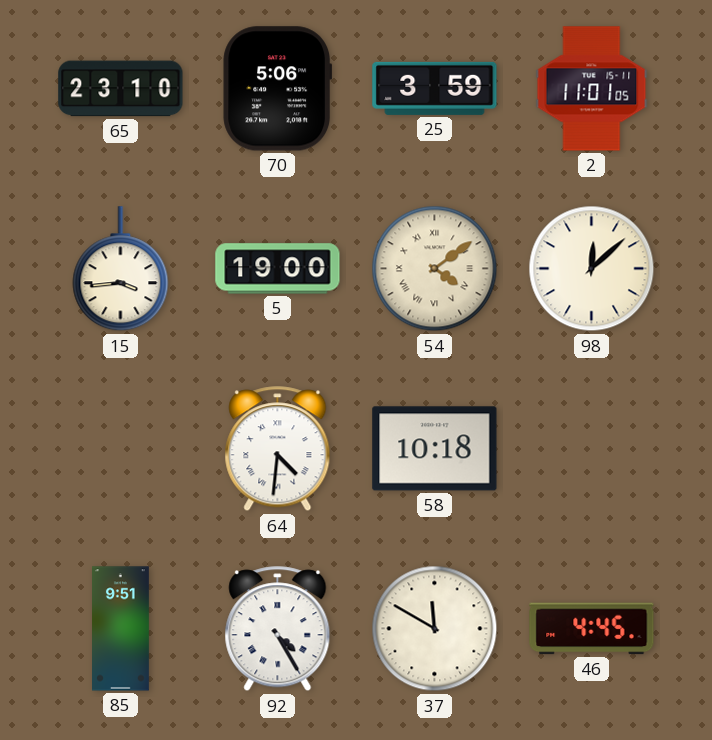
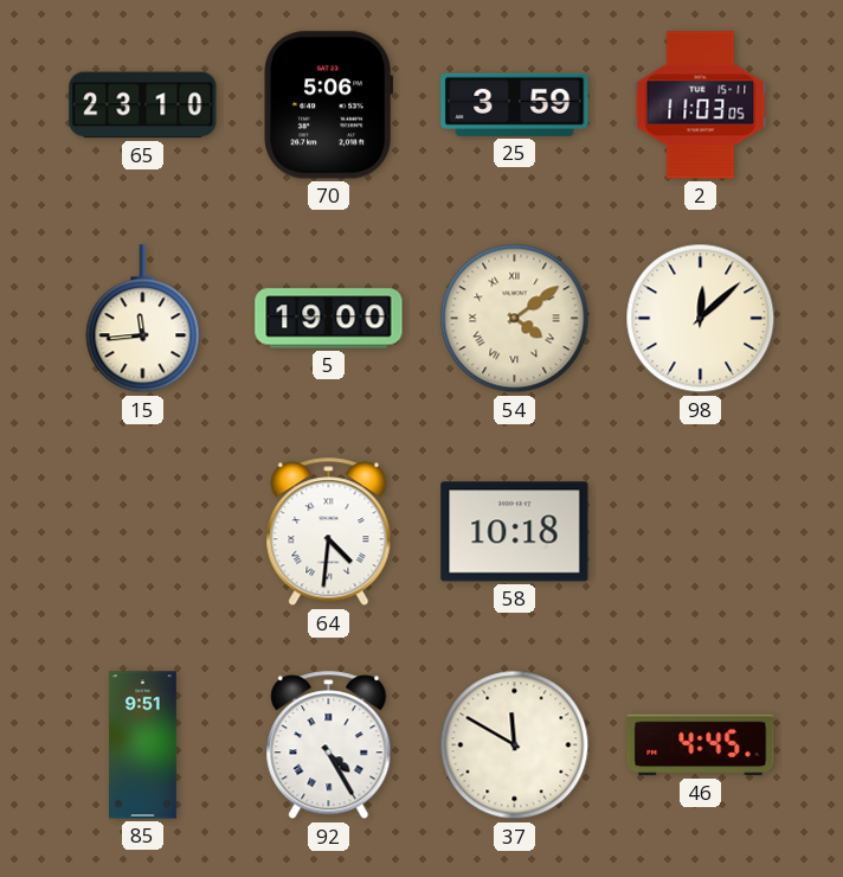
2: 11:01 -> 11:03
15: 3:44 -> 11:44
